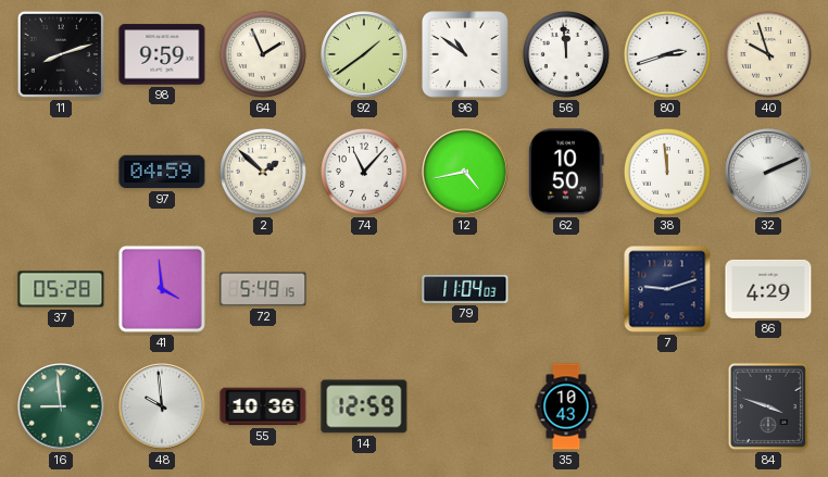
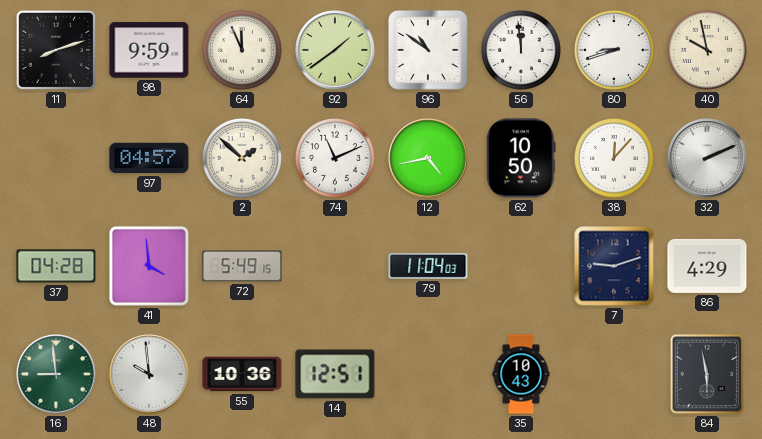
64: 1:56 -> 11:56
80: 2:42 -> 8:42
40: 9:57 -> 9:58
97: 04:59 -> 04:57
74: 11:07 -> 11:11
38: 11:59 -> 12:07
37: 05:28 -> 04:28
14: 12:59 -> 12:51
84: 3:48 -> 5:58
